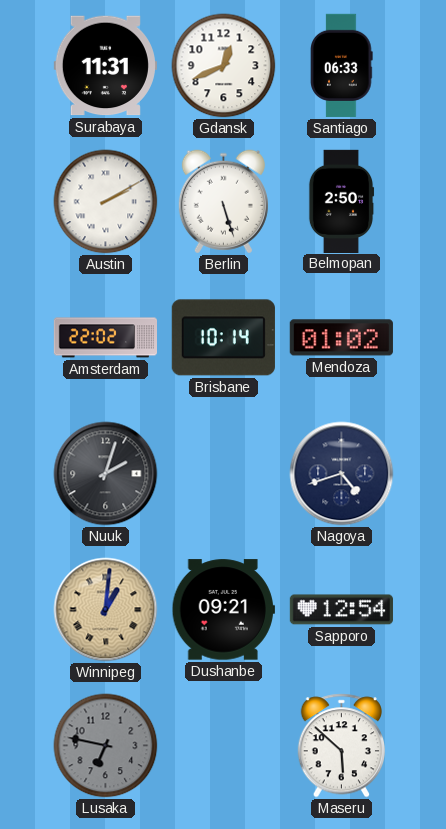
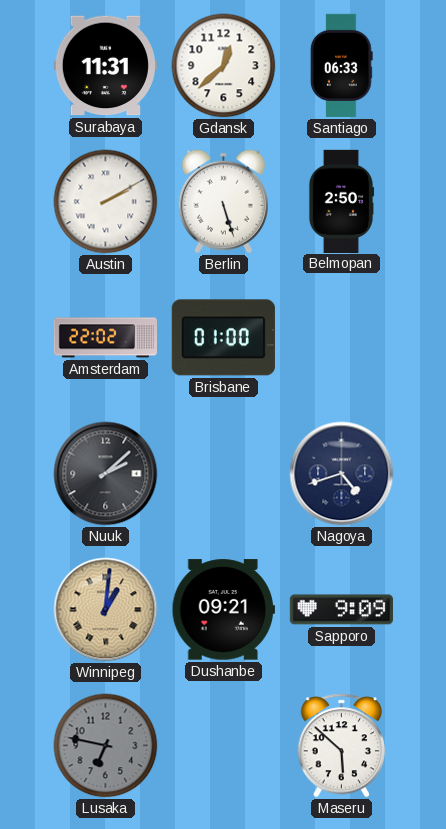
Gdansk: 12:41 -> 12:38
Brisbane: 10:14 -> 01:00
Mendoza: 01:02 -> none
Nuuk: 2:03 -> 2:08
Sapporo: 12:54 -> 9:09
